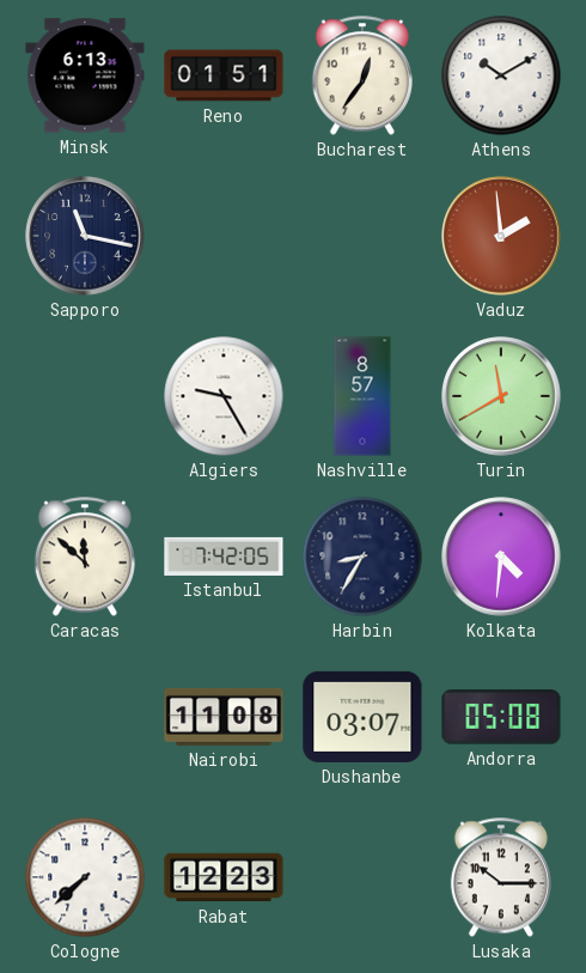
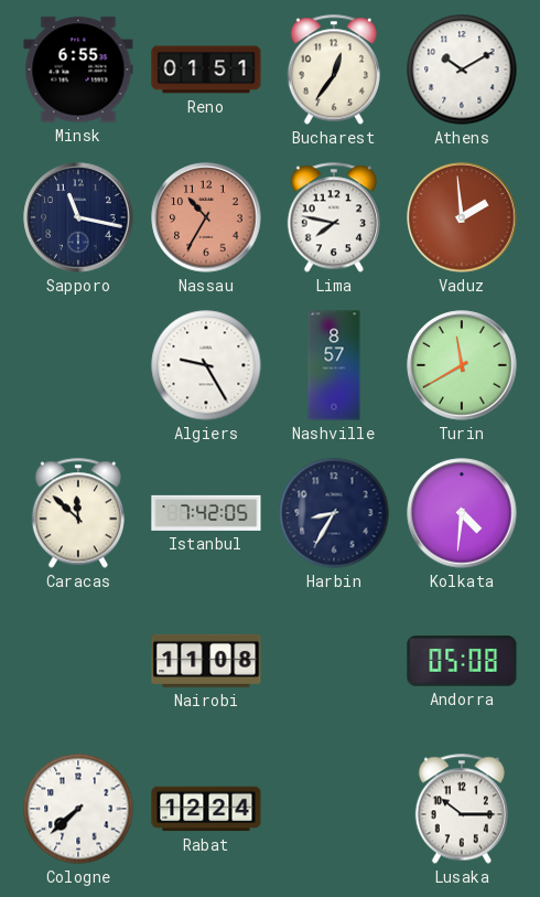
Minsk: 6:13 -> 6:55
Nassau: none -> 10:35
Lima: none -> 7:47
Dushanbe: 03:07 -> none
Rabat: 12:23 -> 12:24
